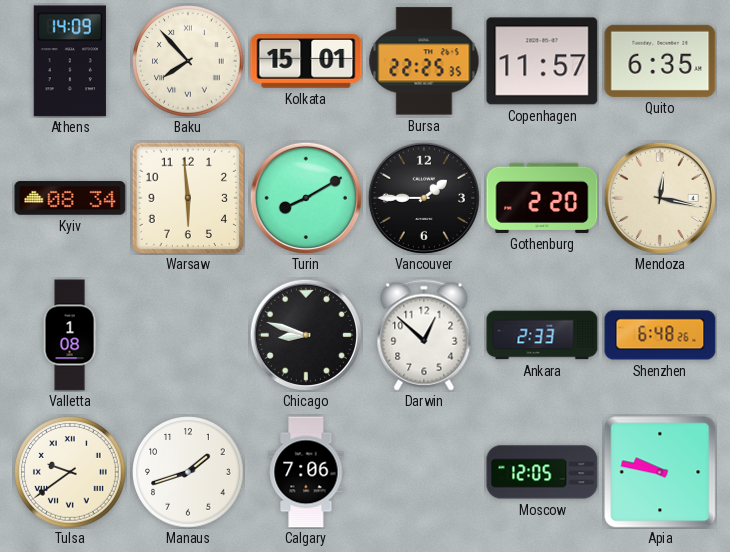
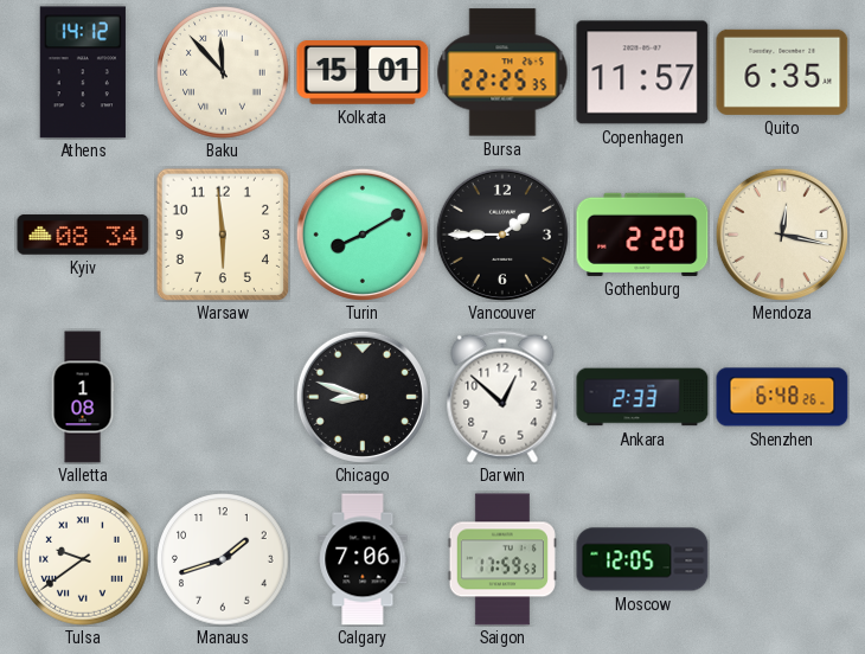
Athens: 14:09 -> 14:12
Baku: 7:53 -> 11:53
Saigon: none -> 17:59
Apia: 9:47 -> none
